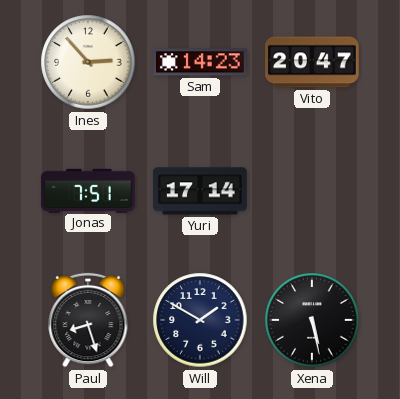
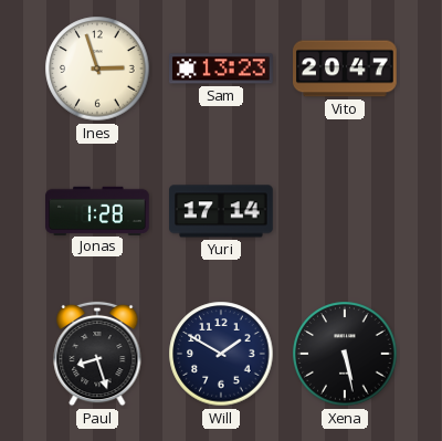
Ines: 2:53 -> 2:57
Sam: 14:23 -> 13:23
Jonas: 7:51 -> 1:28
